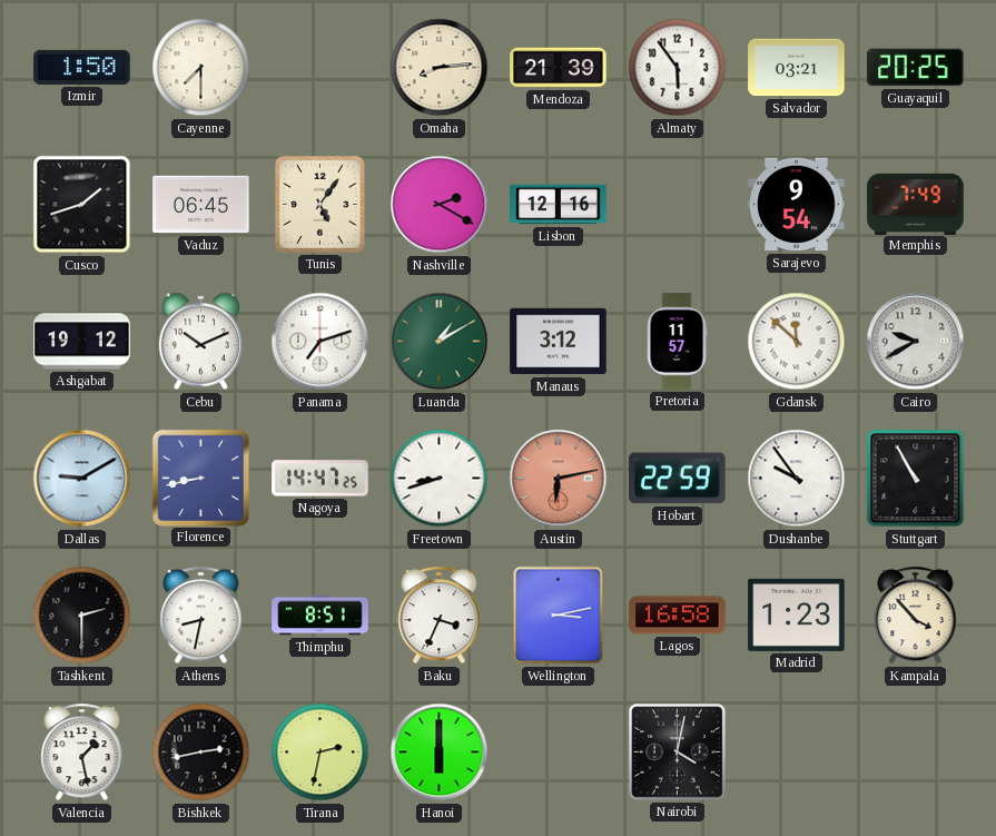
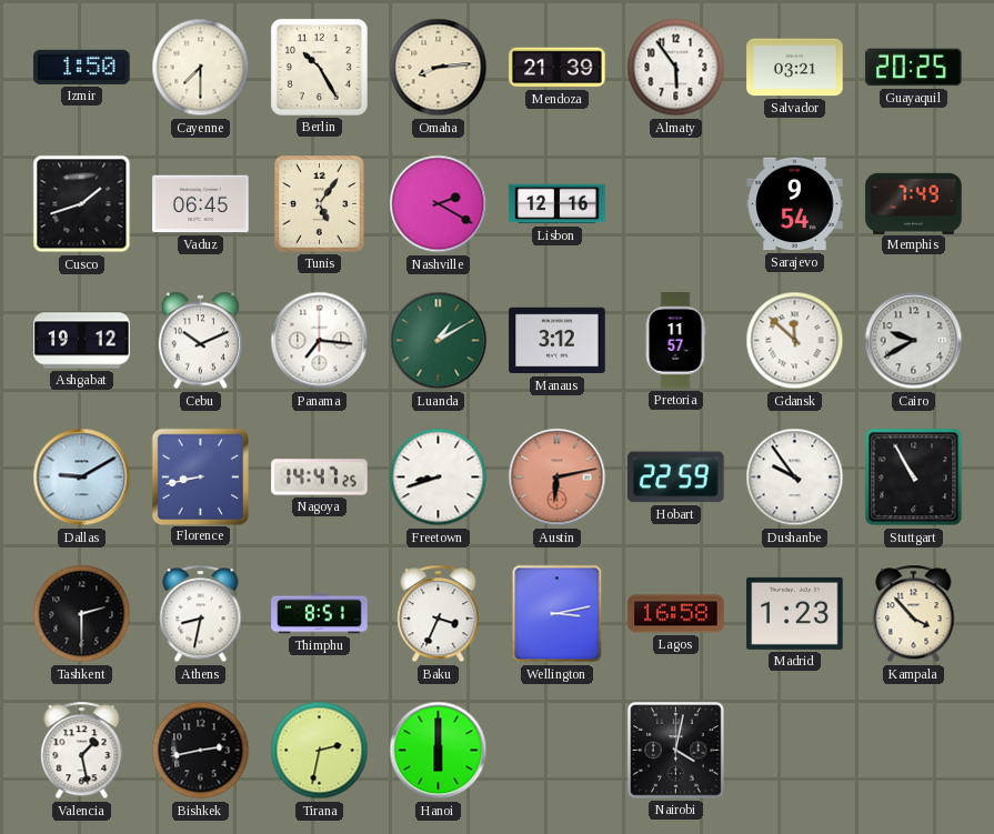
Berlin: none -> 10:25
Panama: 7:12 -> 7:16
